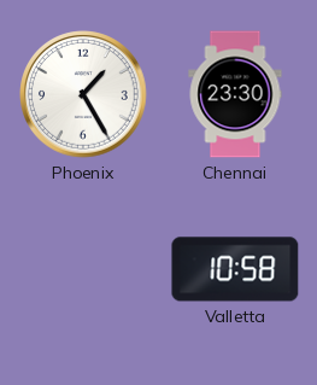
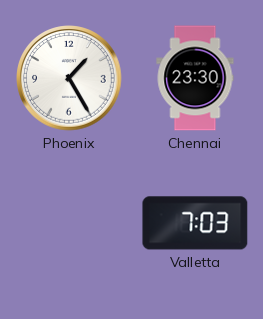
Valletta: 10:58 -> 7:03
